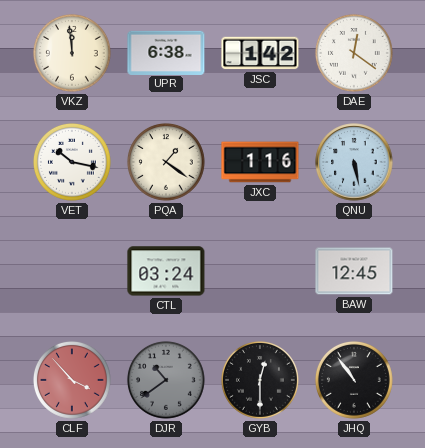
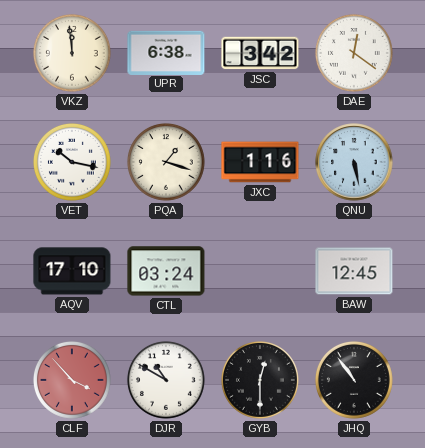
JSC: 1:42 -> 3:42
PQA: 1:21 -> 1:18
AQV: none -> 17:10
DJR: 10:39 -> 10:50
DJR dial: grey -> white
